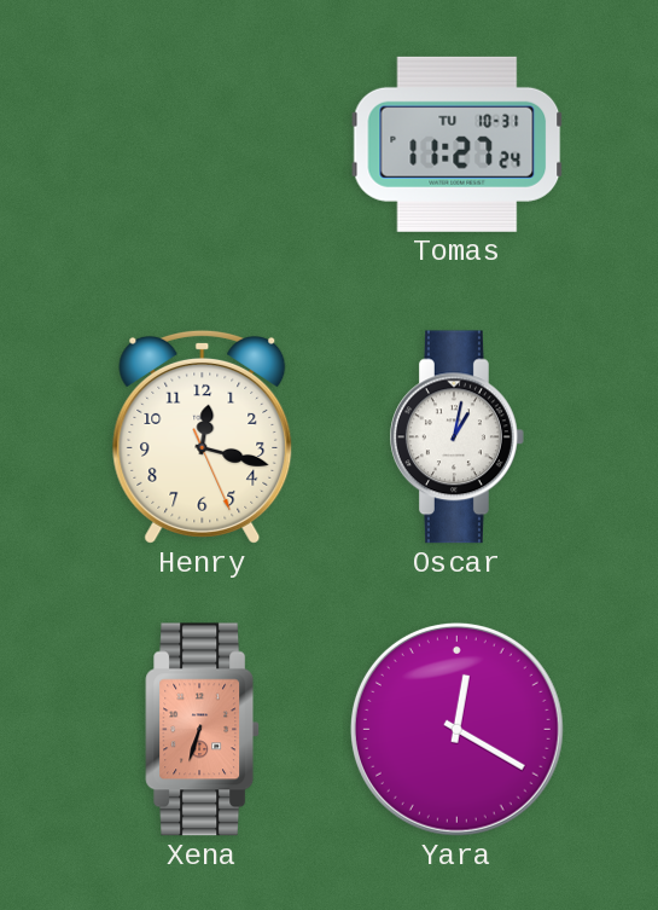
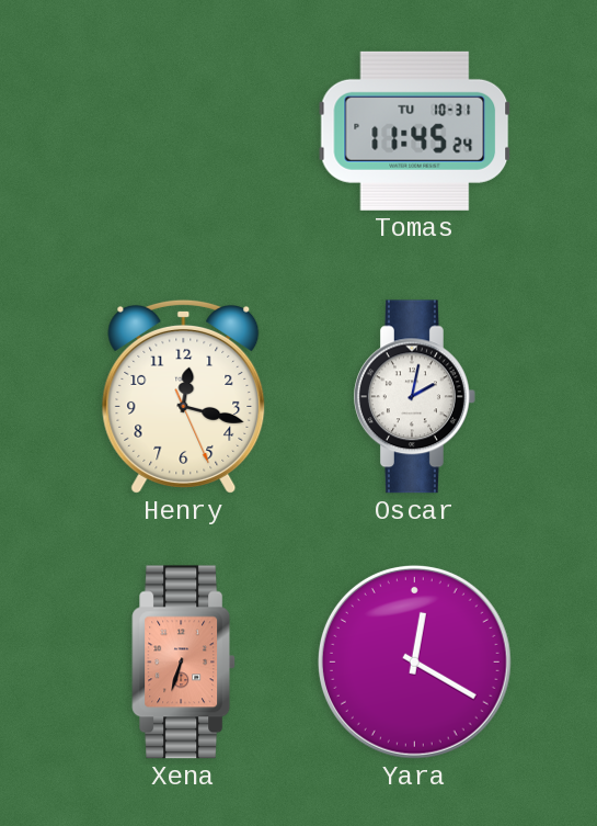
Tomas: 11:27 -> 11:45
Oscar: 1:02 -> 2:02
